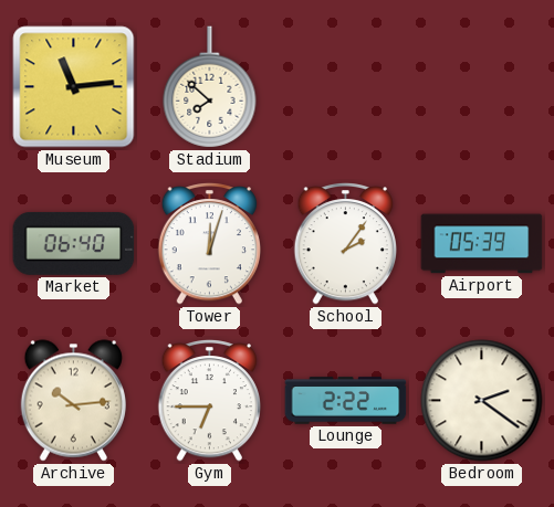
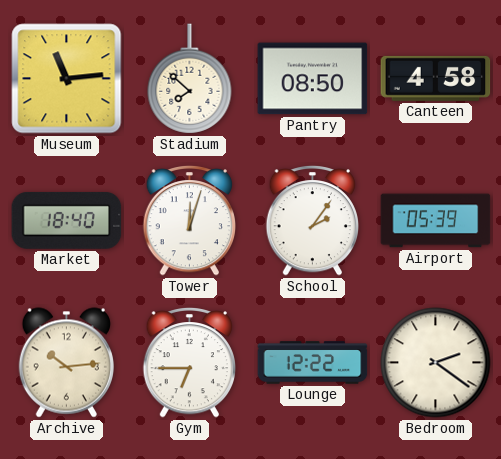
Pantry: none -> 08:50
Canteen: none -> 4:58
Market: 06:40 -> 18:40
Lounge: 2:22 -> 12:22
